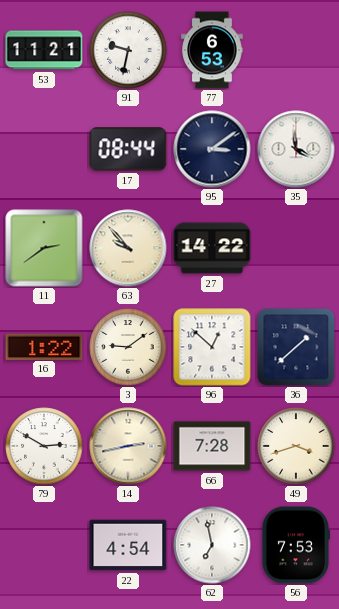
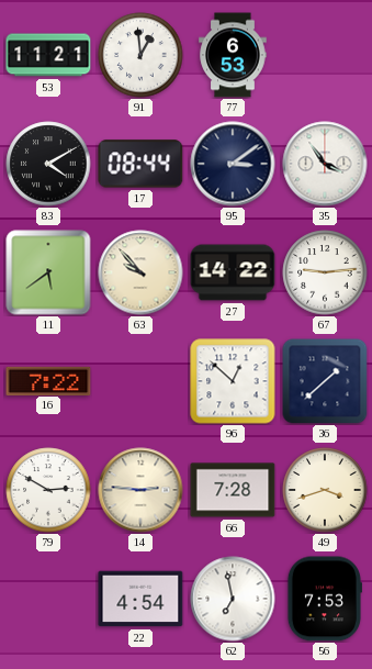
91: 9:32 -> 12:59
83: none -> 4:10
35: 3:59 -> 3:54
11: 2:39 -> 5:39
67: none -> 9:14
16: 1:22 -> 7:22
3: 9:09 -> none
14: 2:43 -> 2:46
